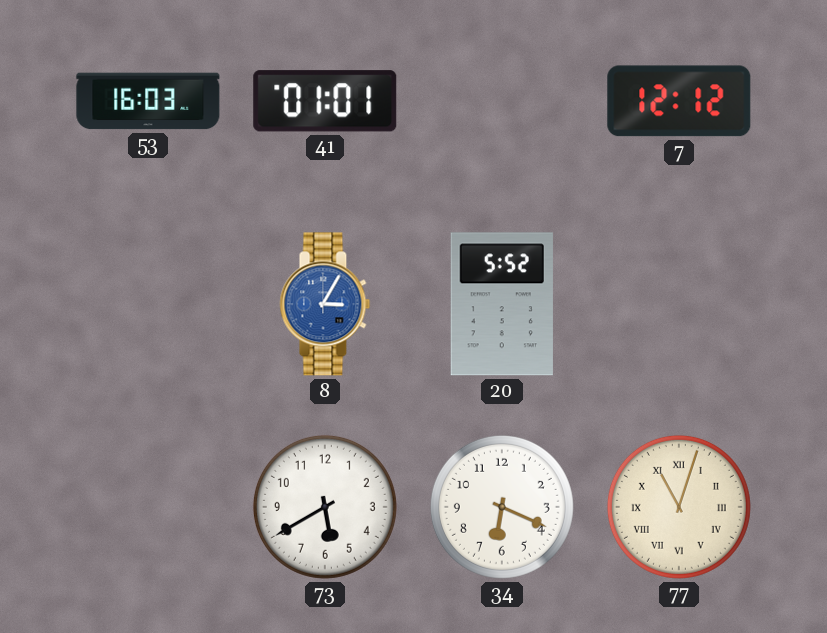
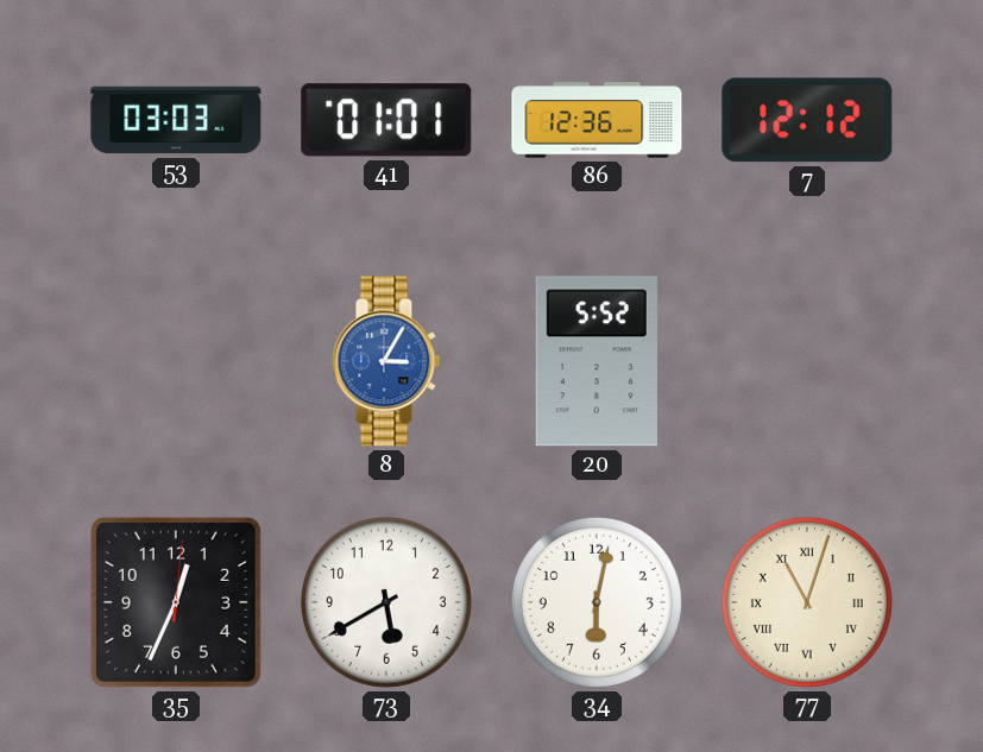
53: 16:03 -> 03:03
86: none -> 12:36
35: none -> 12:34
34: 6:19 -> 6:02
